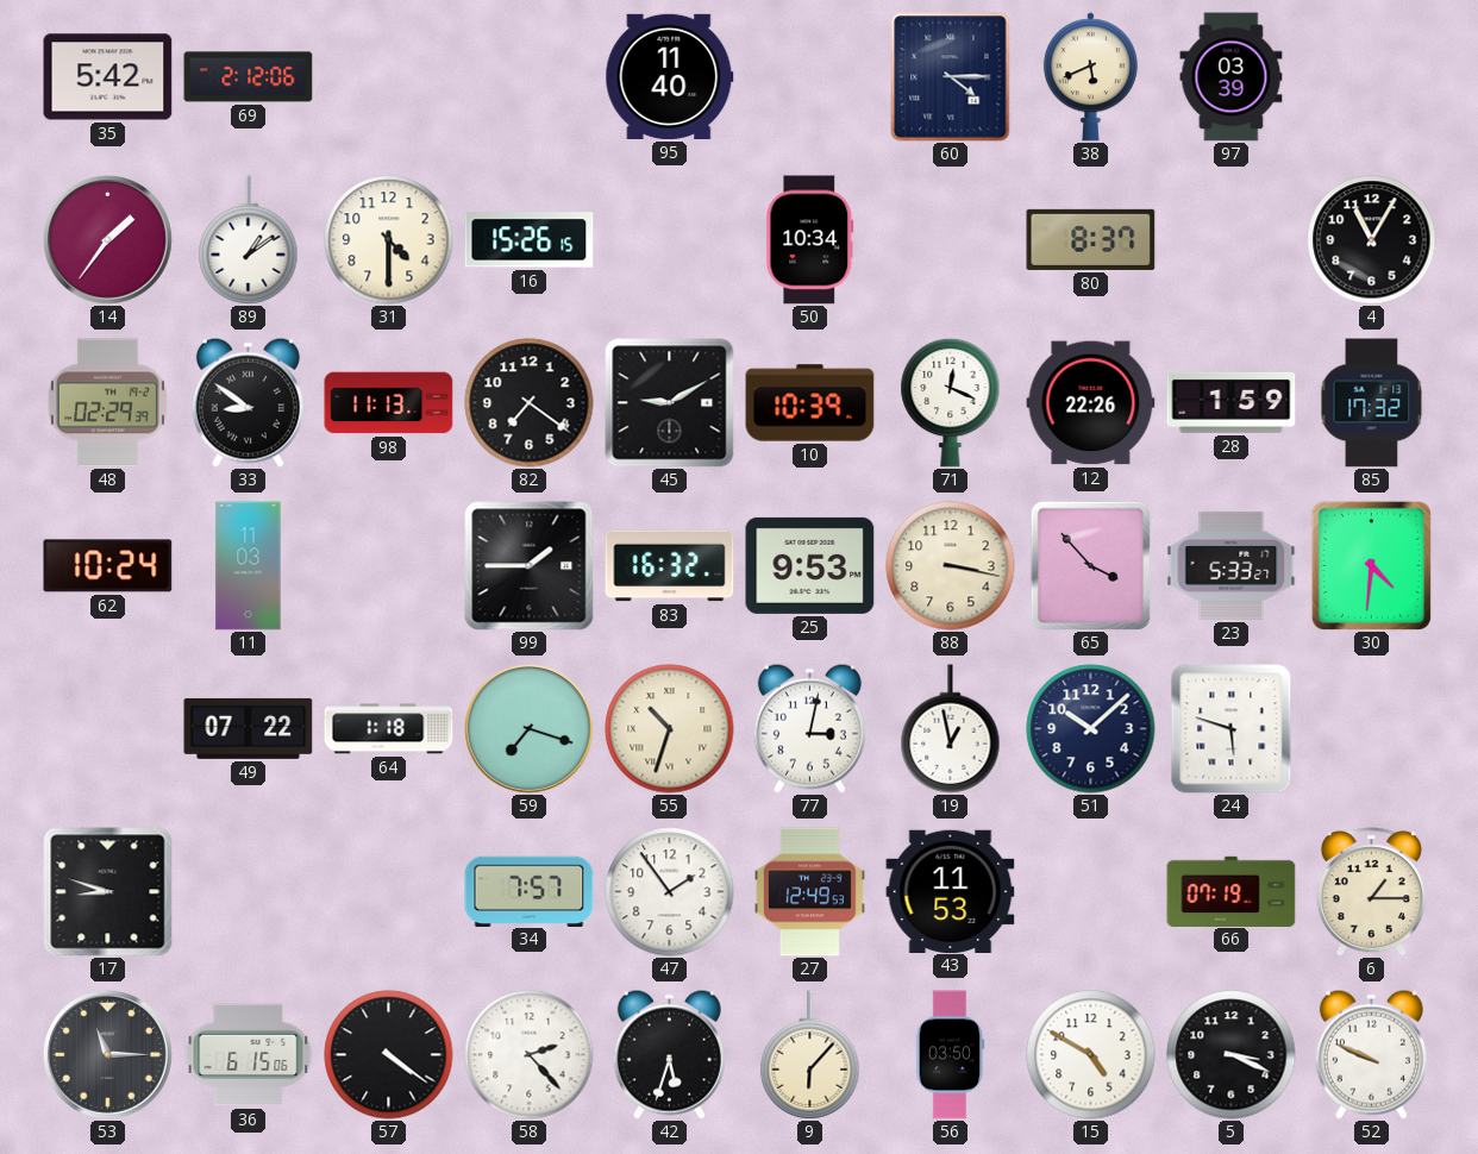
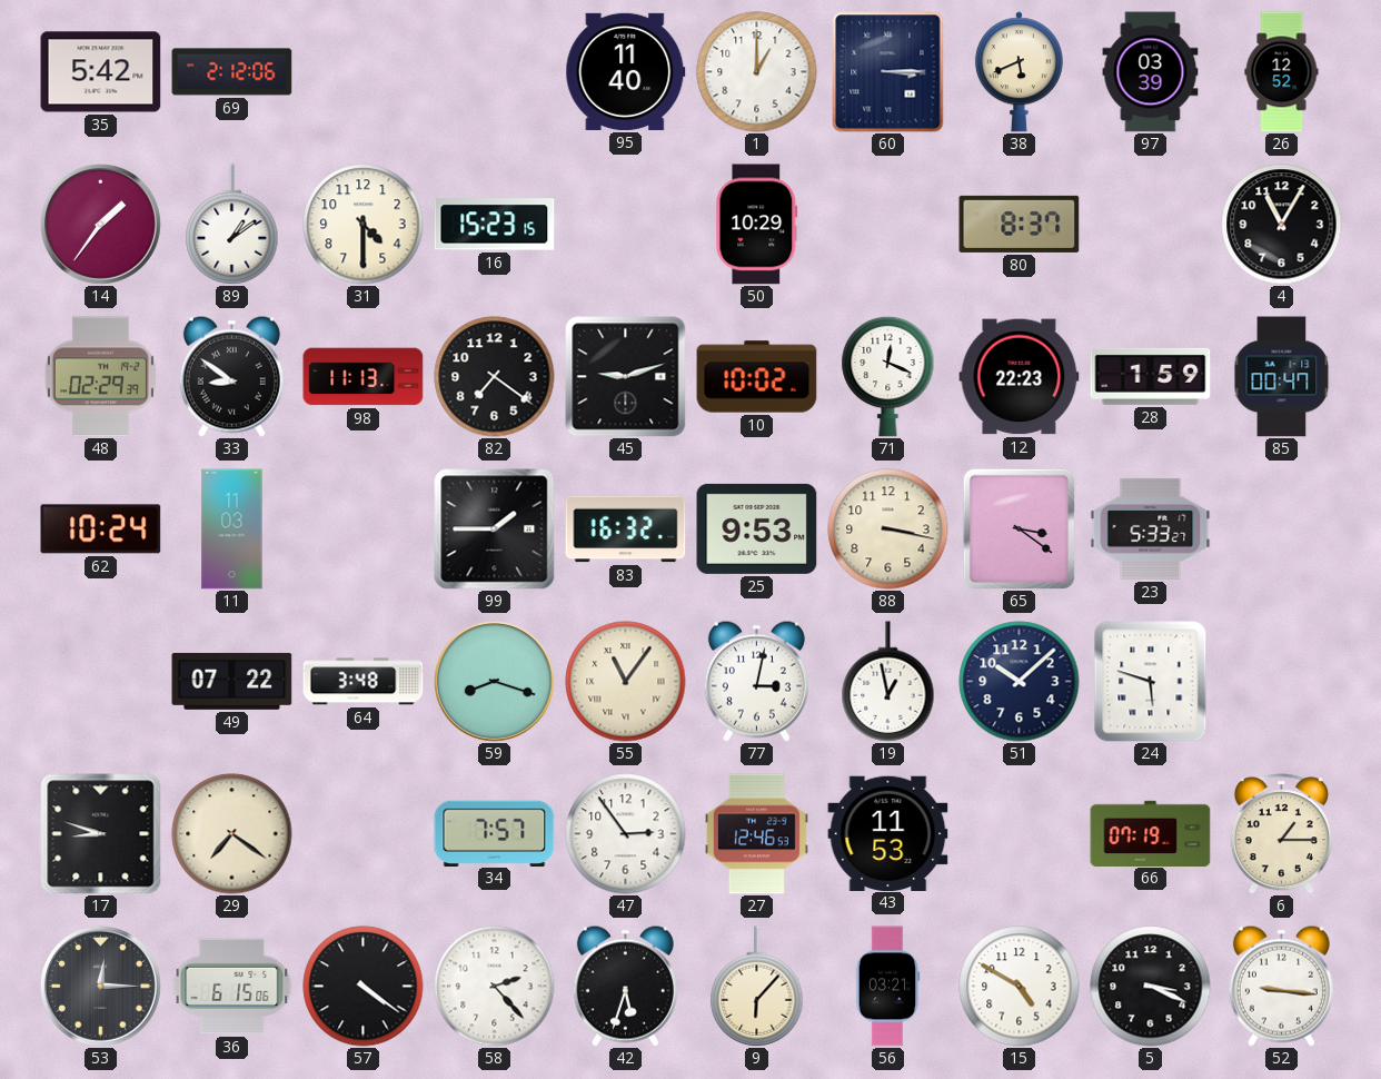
1: none -> 1:00
60: 4:15 -> 3:15
26: none -> 12:52
16: 15:26 -> 15:23
50: 10:34 -> 10:29
45: 9:10 -> 9:12
10: 10:39 -> 10:02
12: 22:26 -> 22:23
85: 17:32 -> 00:47
65: 3:53 -> 3:21
30: 4:31 -> none
64: 1:18 -> 3:48
59: 7:18 -> 8:18
55: 10:33 -> 11:06
29: none -> 7:21
47: 1:54 -> 2:54
27: 12:49 -> 12:46
53: 11:15 -> 12:15
56: 03:50 -> 03:21
52: 9:49 -> 9:16
